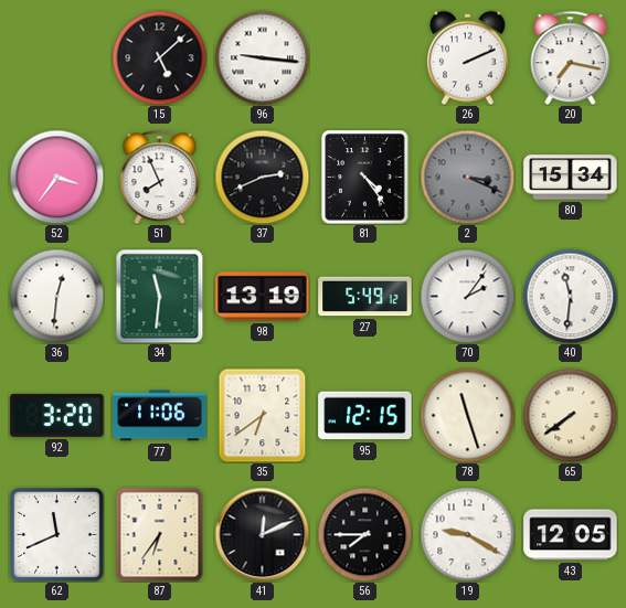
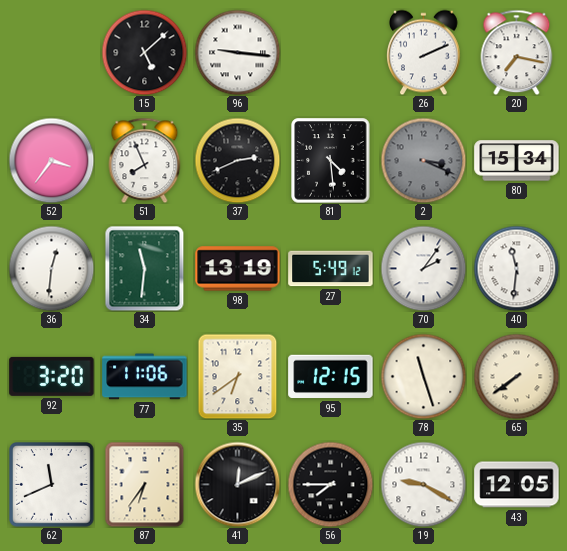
81: 4:24 -> 4:29
